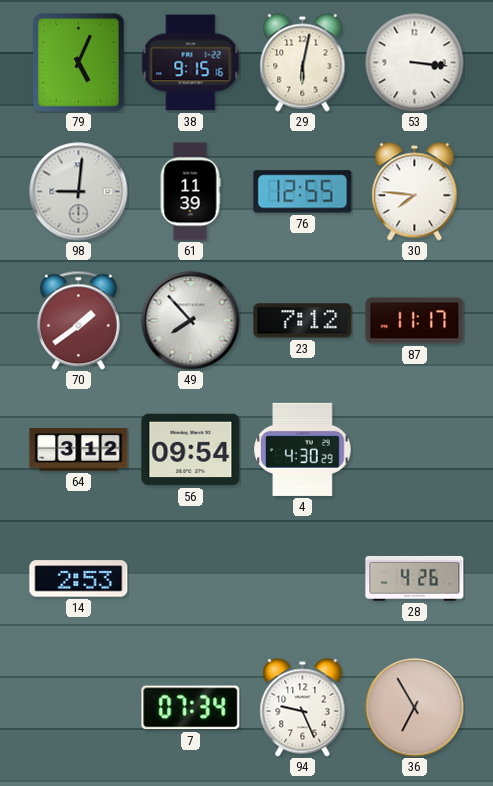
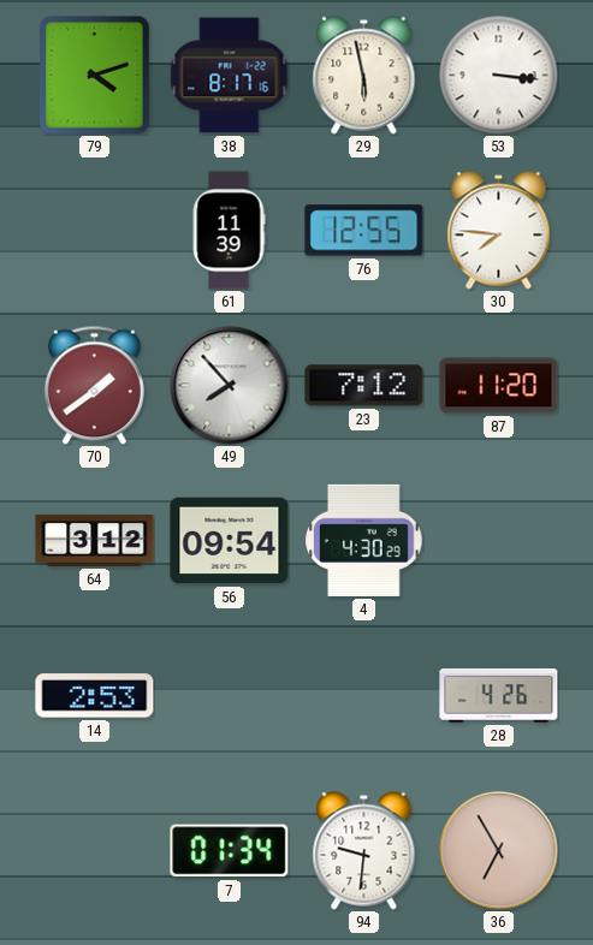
79: 5:04 -> 4:12
38: 9:15 -> 8:17
29: 6:02 -> 5:58
98: 9:01 -> none
87: 11:17 -> 11:20
7: 07:34 -> 01:34
94: 9:26 -> 9:31
